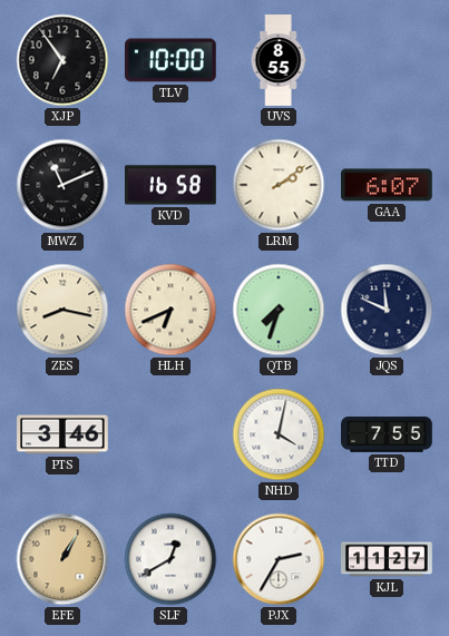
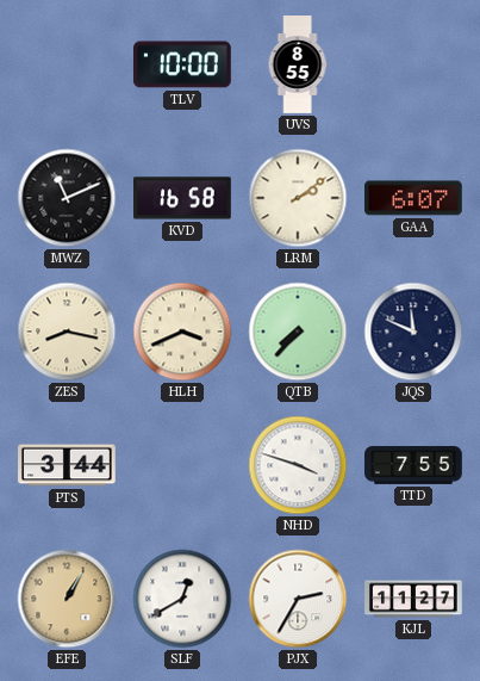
XJP: 6:54 -> none
HLH: 6:41 -> 3:41
QTB: 7:33 -> 7:37
PTS: 3:46 -> 3:44
NHD: 4:02 -> 3:48
